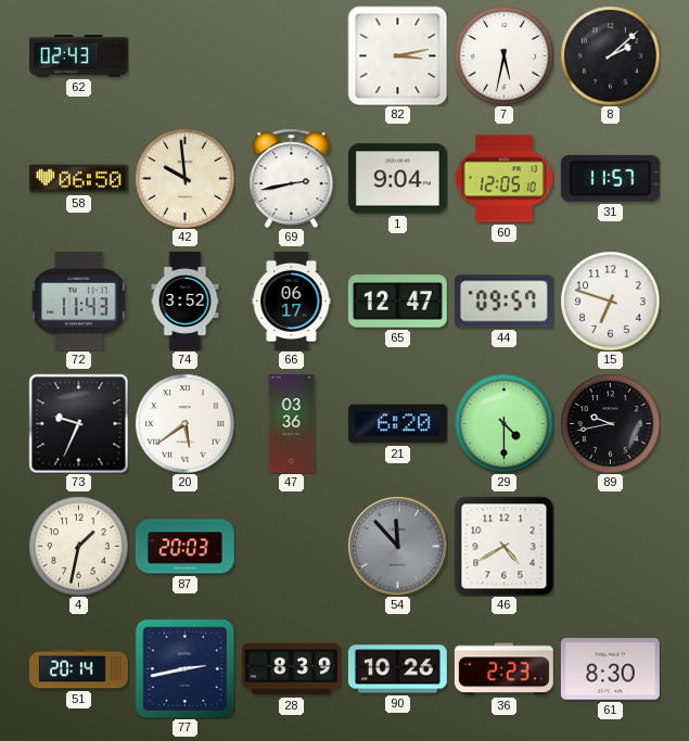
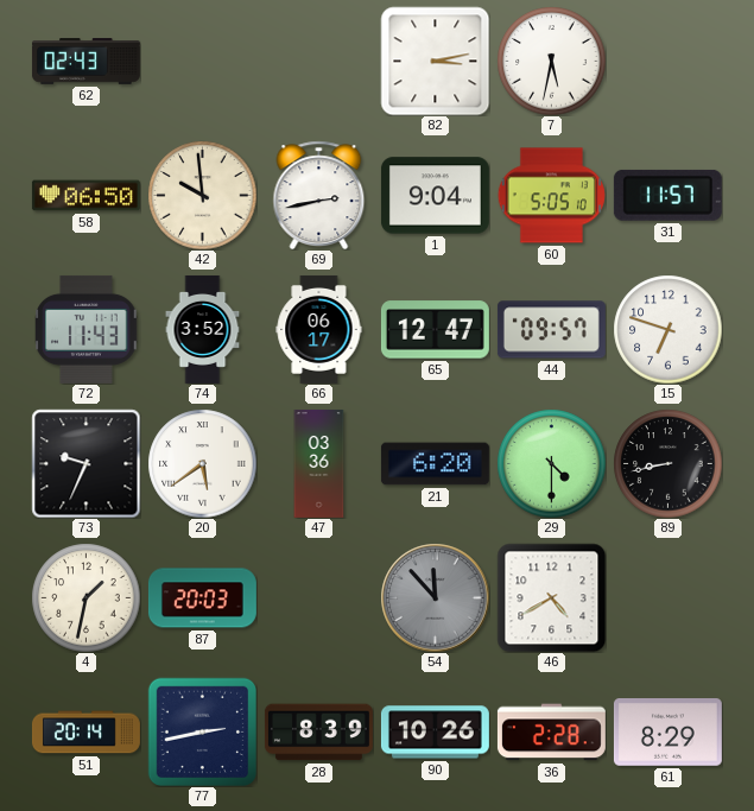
8: 2:08 -> none
60: 12:05 -> 5:05
89: 9:43 -> 8:43
36: 2:23 -> 2:28
61: 8:30 -> 8:29
